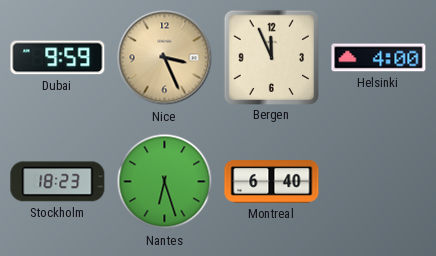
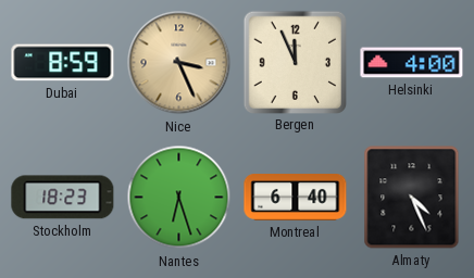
Dubai: 9:59 -> 8:59
Almaty: none -> 4:26
